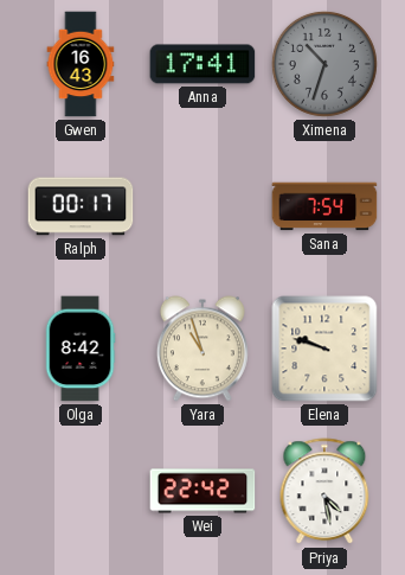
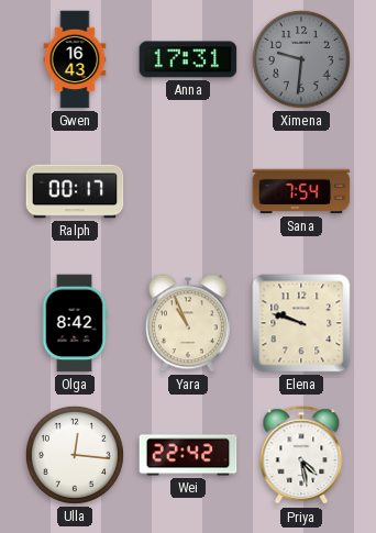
Anna: 17:41 -> 17:31
Ximena: 10:33 -> 9:31
Yara: 10:57 -> 10:56
Ulla: none -> 12:16
